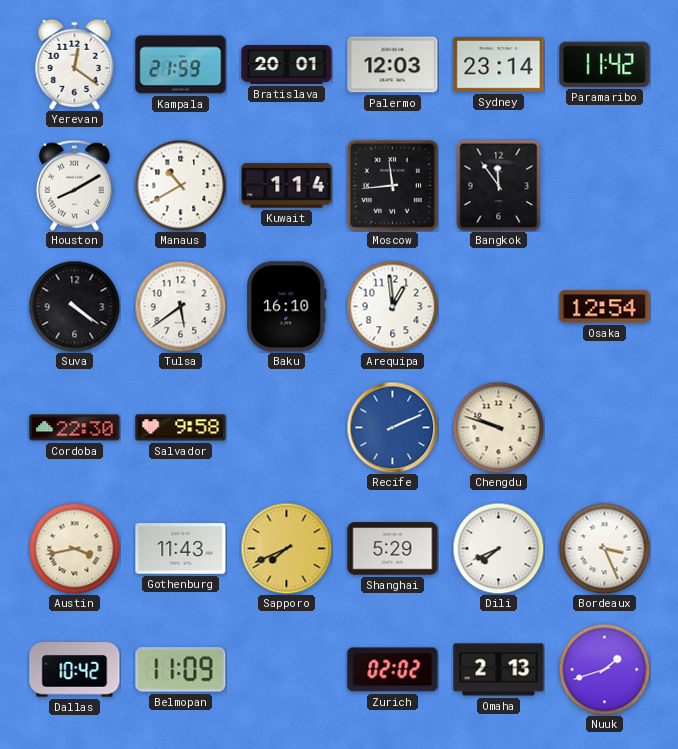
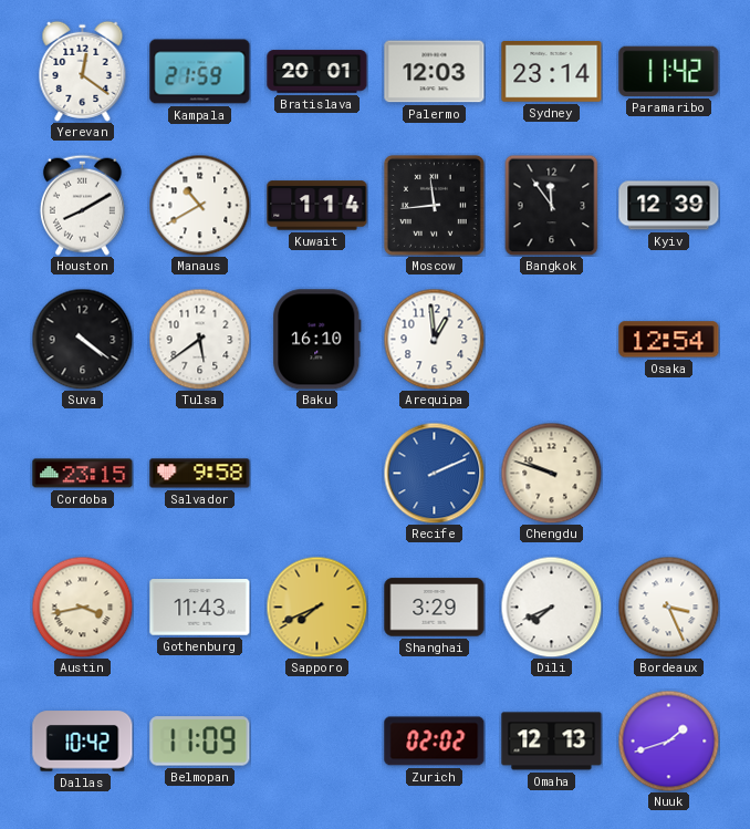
Kyiv: none -> 12:39
Cordoba: 22:30 -> 23:15
Shanghai: 5:29 -> 3:29
Omaha: 2:13 -> 12:13
